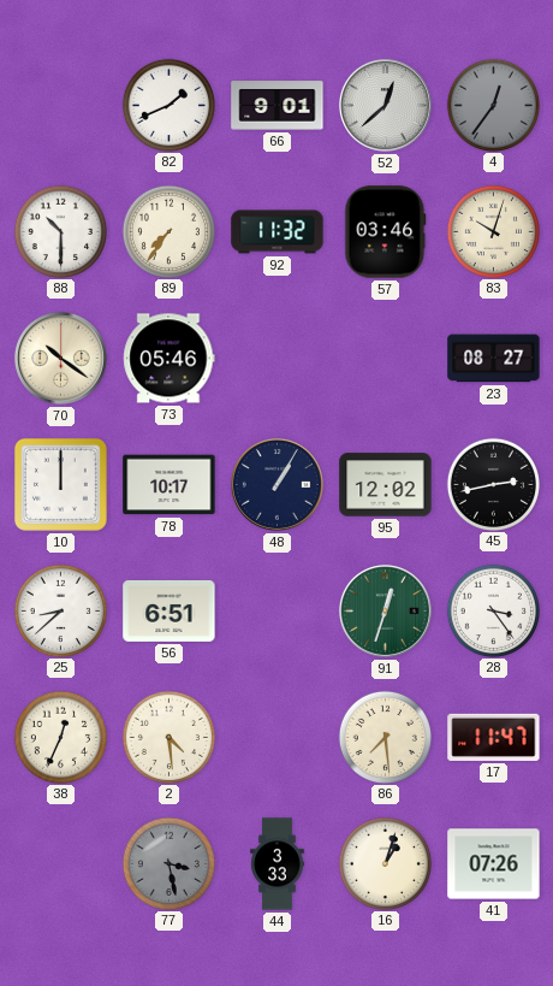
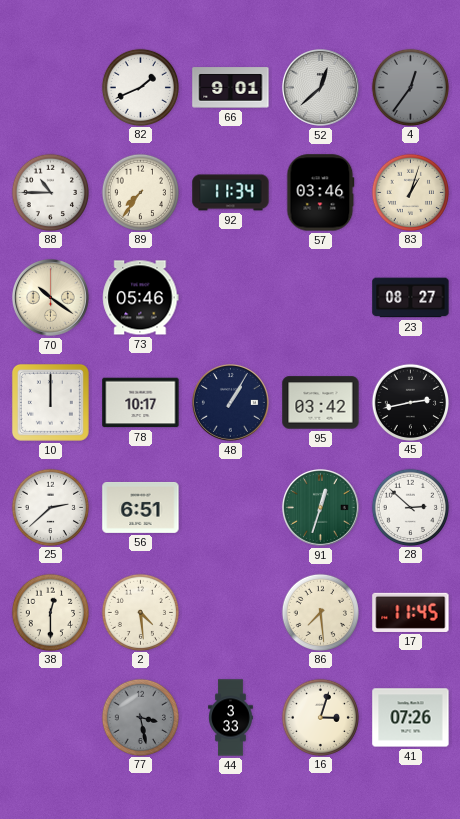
88: 10:30 -> 10:45
92: 11:32 -> 11:34
83: 10:03 -> 1:03
95: 12:02 -> 03:42
25: 8:38 -> 2:38
28: 3:24 -> 2:52
38: 12:34 -> 12:30
17: 11:47 -> 11:45
16: 1:03 -> 3:03
